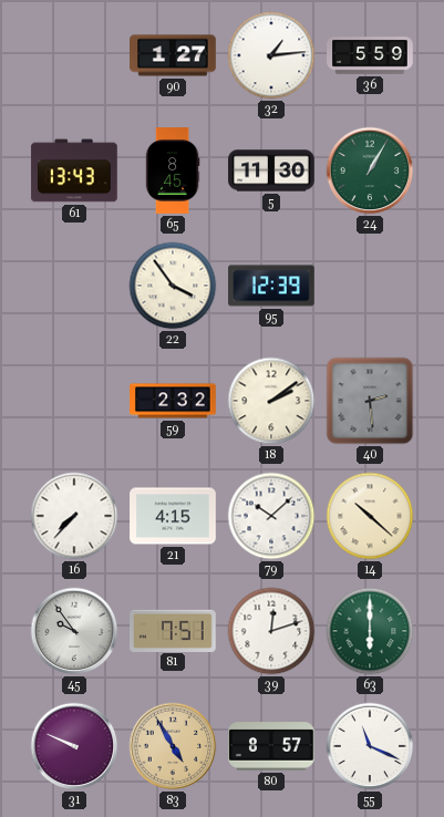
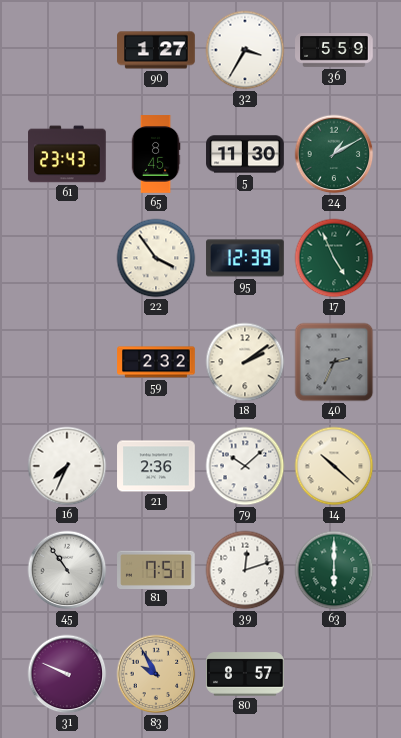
32: 1:14 -> 3:35
61: 13:43 -> 23:43
24: 1:05 -> 1:10
17: none -> 4:56
40: 2:29 -> 2:34
16: 7:37 -> 7:34
21: 4:15 -> 2:36
45: 9:54 -> 10:54
83: 4:55 -> 9:55
55: 11:19 -> none
